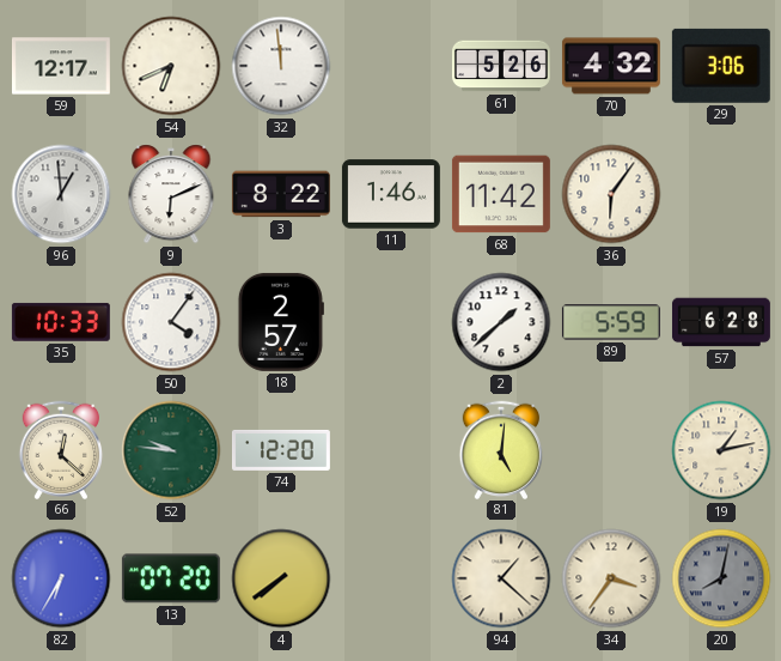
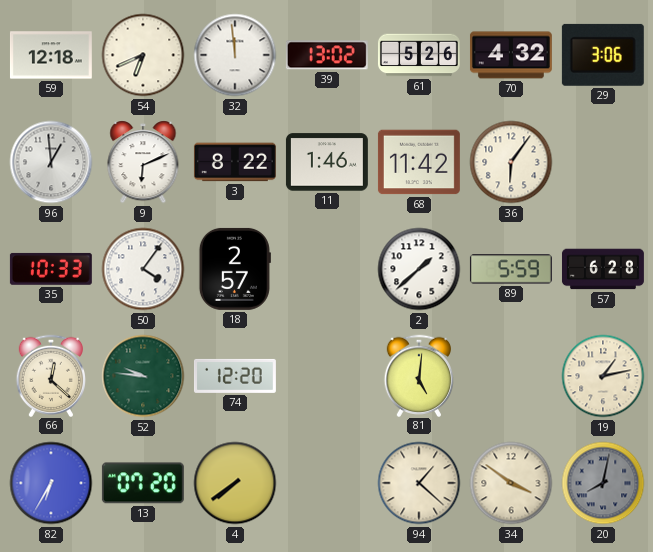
59: 12:17 -> 12:18
39: none -> 13:02
34: 3:36 -> 3:51
